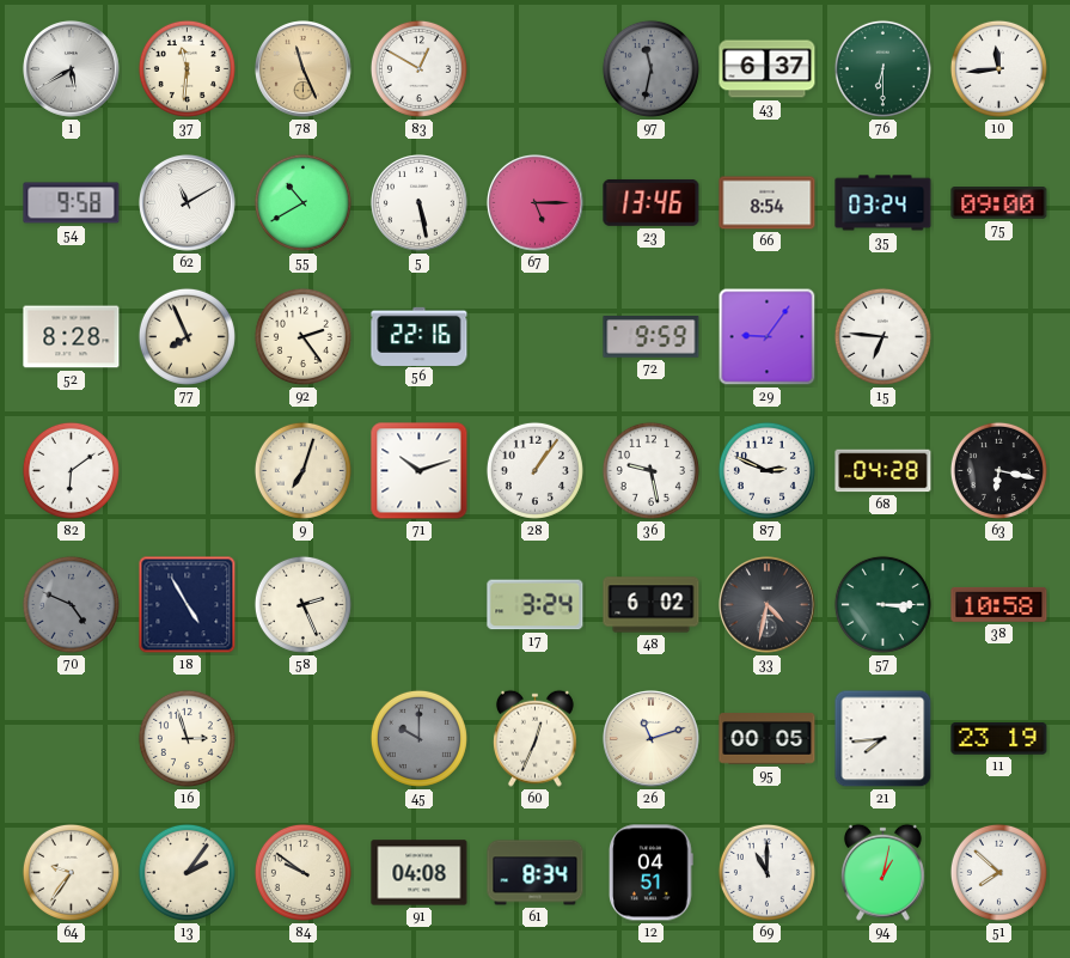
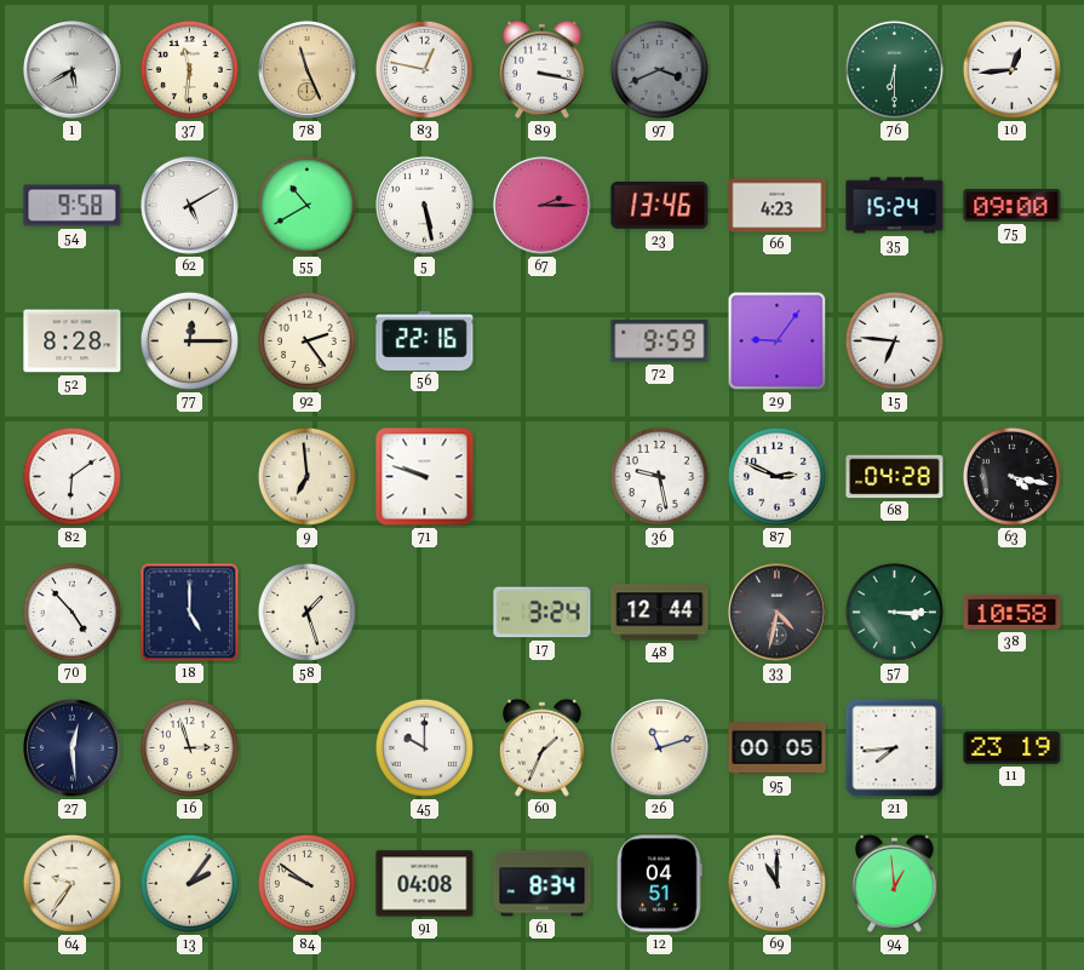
83: 12:50 -> 12:47
89: none -> 3:17
97: 11:32 -> 3:41
43: 6:37 -> none
10: 11:44 -> 12:44
62: 11:10 -> 5:10
67: 5:15 -> 2:15
66: 8:54 -> 4:23
35: 03:24 -> 15:24
77: 7:56 -> 12:15
9: 7:03 -> 6:59
71: 10:12 -> 9:48
28: 1:06 -> none
63: 6:17 -> 4:17
70: 4:49 -> 4:53
70 dial: grey -> white
18: 4:55 -> 5:00
58: 2:26 -> 1:27
48: 6:02 -> 12:44
27: none -> 12:29
45 dial: grey -> white
60: 12:34 -> 1:34
94: 1:02 -> 12:59
51: 7:52 -> none
